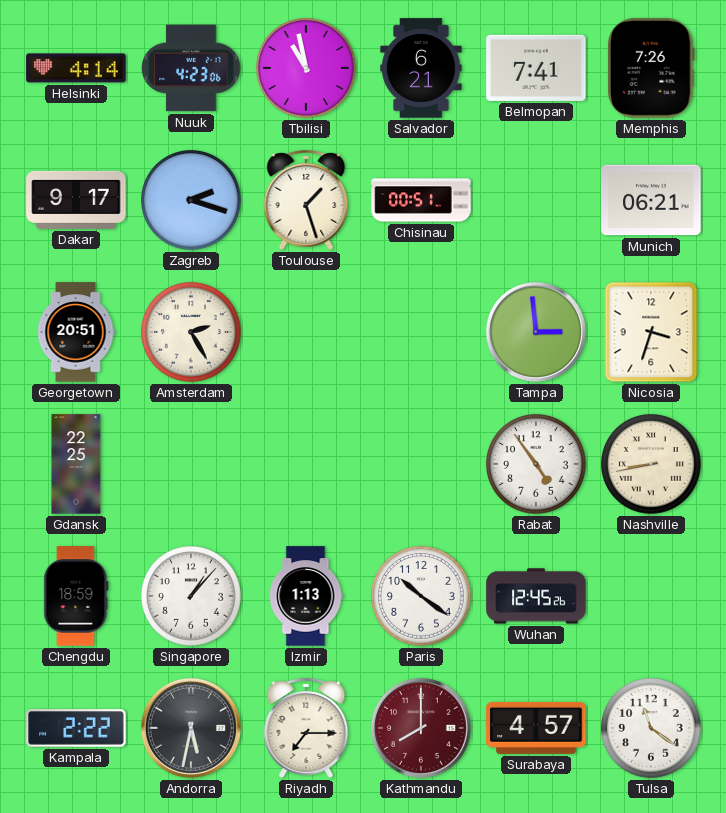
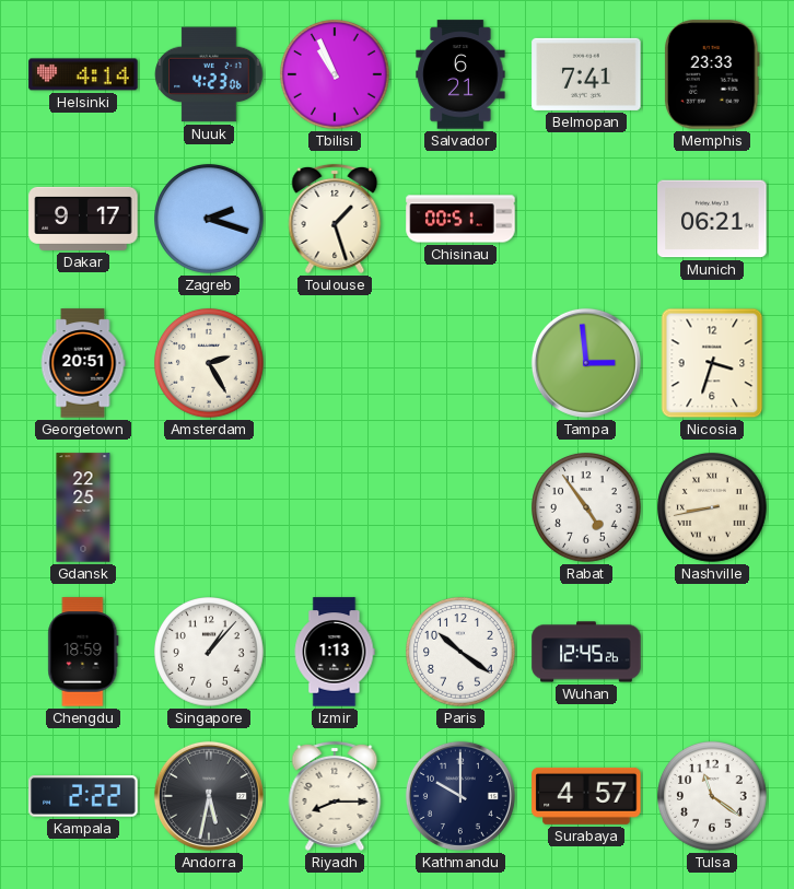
Tbilisi: 10:58 -> 10:56
Memphis: 7:26 -> 23:33
Riyadh: 7:15 -> 8:15
Kathmandu: 8:00 -> 10:00
Kathmandu dial: burgundy -> navy
